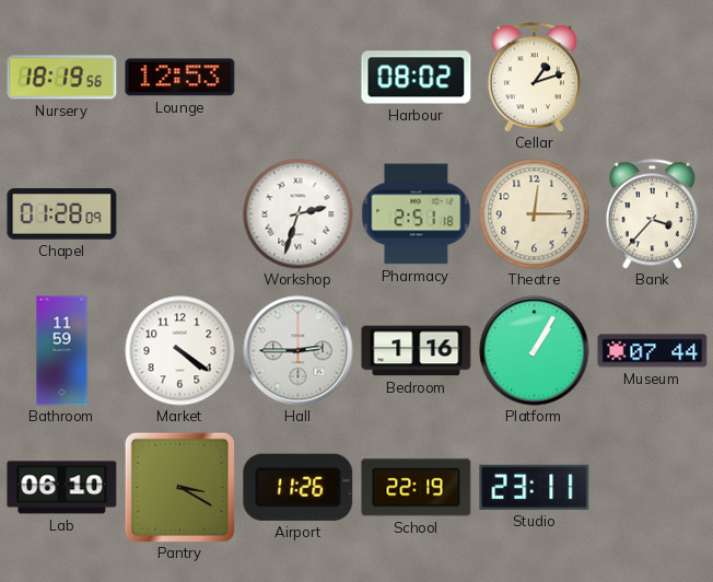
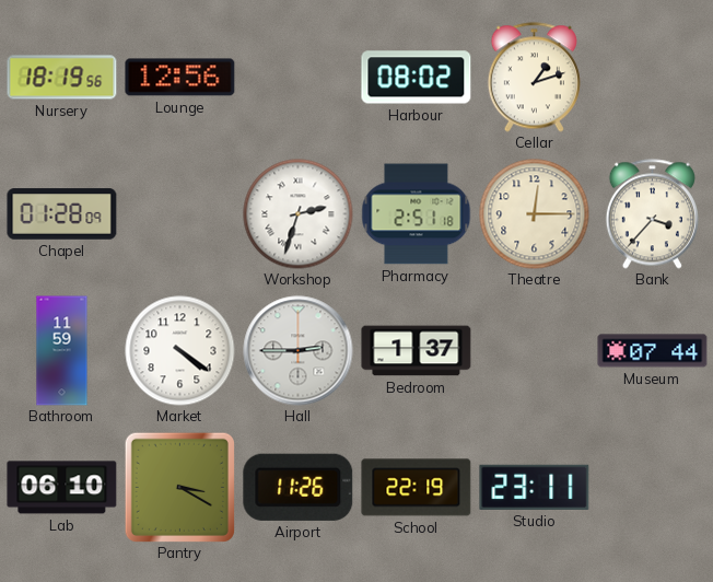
Lounge: 12:53 -> 12:56
Bedroom: 1:16 -> 1:37
Platform: 1:05 -> none
